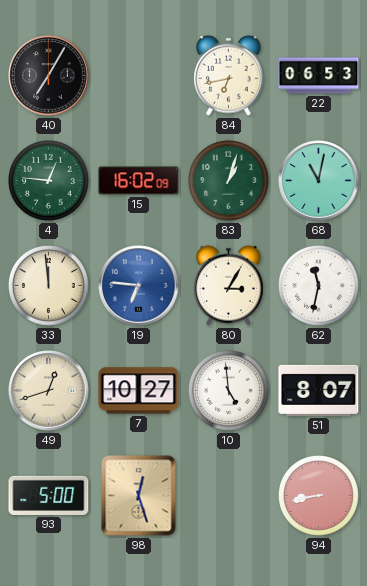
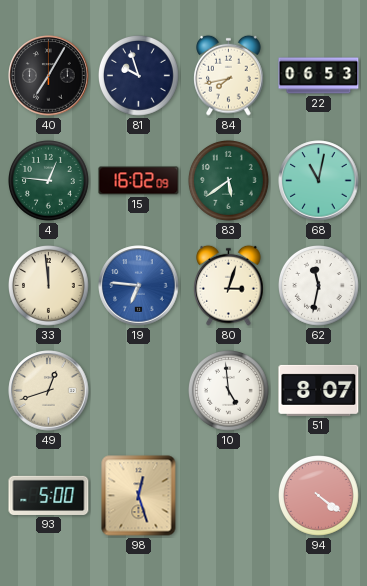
81: none -> 9:57
84: 6:43 -> 7:43
83: 1:03 -> 5:39
80: 3:05 -> 3:03
7: 10:27 -> none
94: 8:43 -> 4:21
